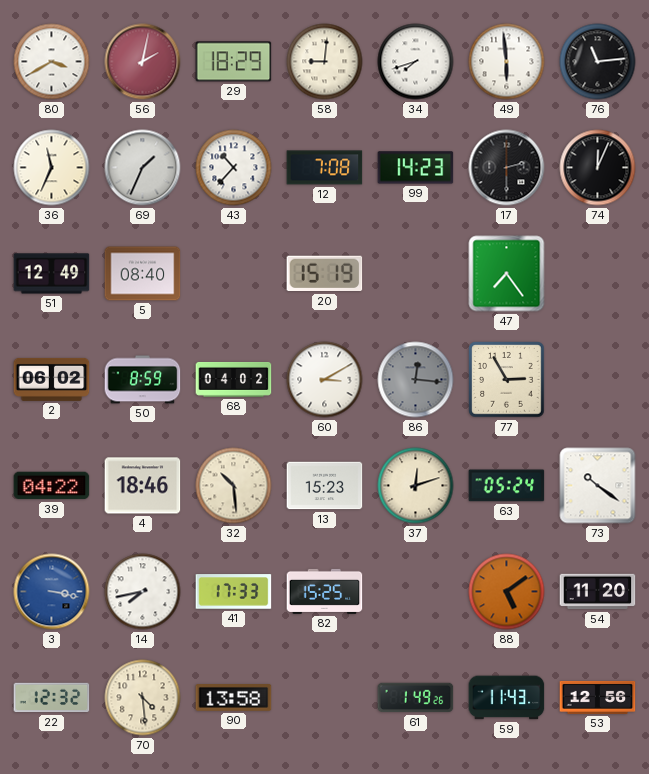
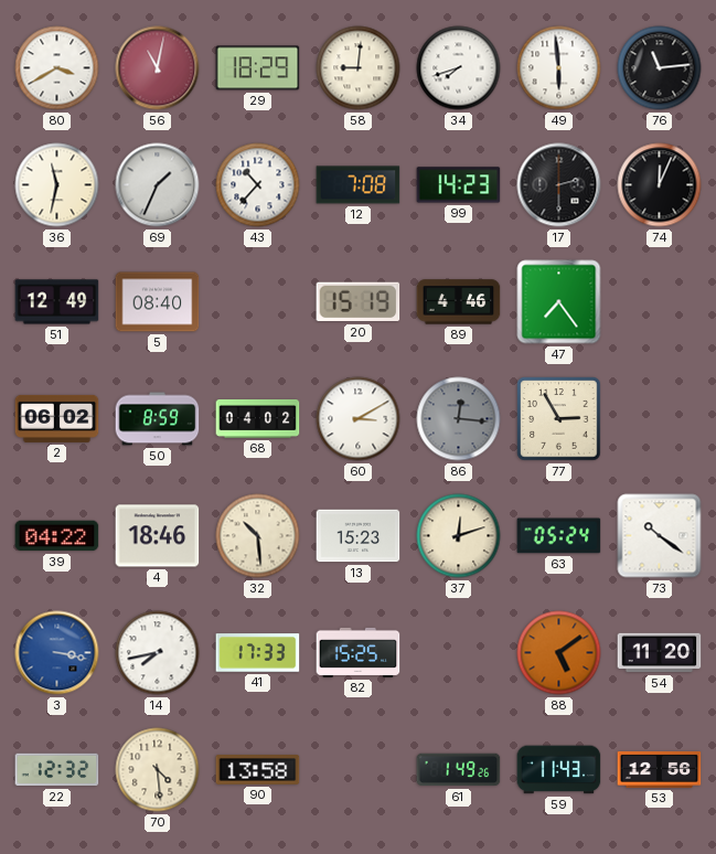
56: 2:02 -> 11:02
36: 11:34 -> 11:32
89: none -> 4:46
